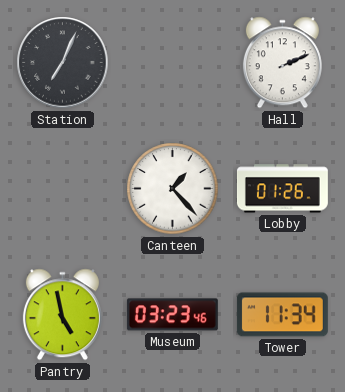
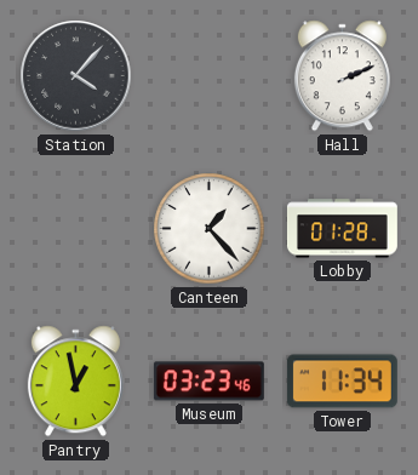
Station: 7:04 -> 4:07
Lobby: 01:26 -> 01:28
Pantry: 4:58 -> 12:58
